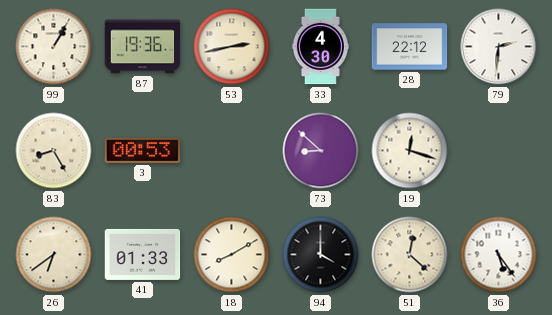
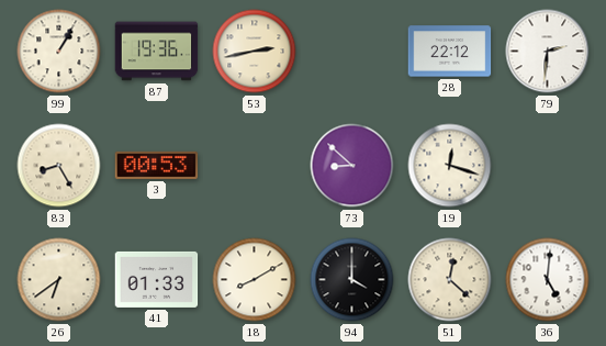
33: 4:30 -> none
36: 5:24 -> 5:01
